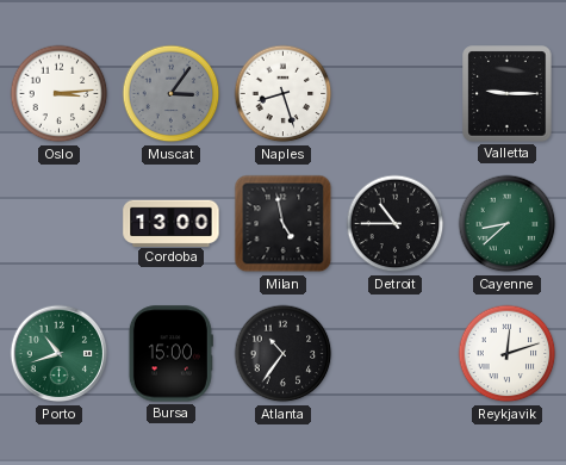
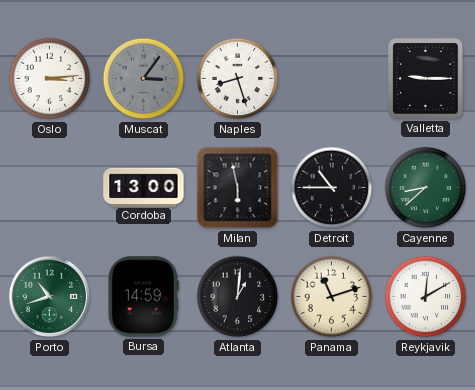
Milan: 4:58 -> 5:58
Bursa: 15:00 -> 14:59
Atlanta: 10:36 -> 1:01
Panama: none -> 11:12
Reykjavik: 12:12 -> 12:10
